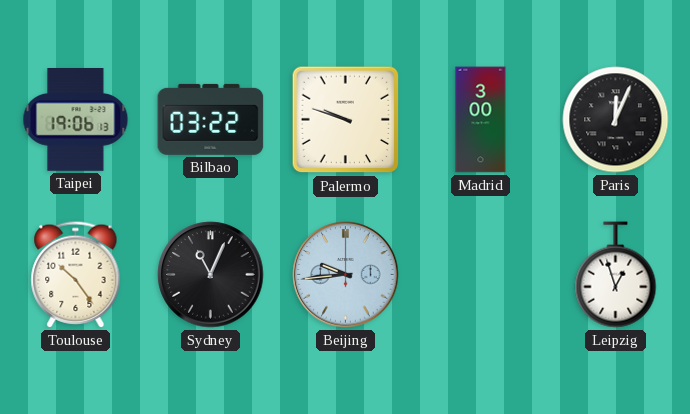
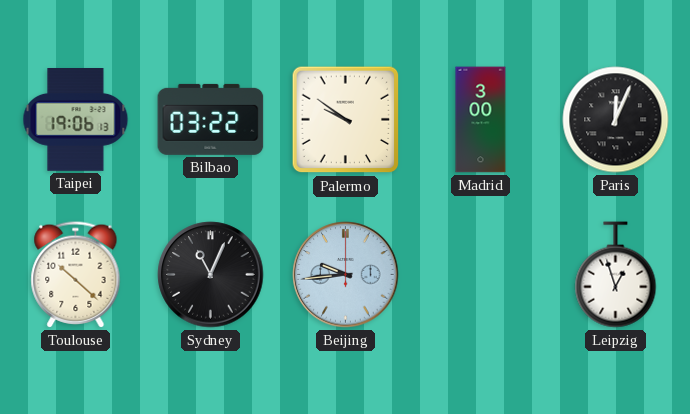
Palermo: 9:48 -> 9:51
Toulouse: 10:24 -> 10:22
